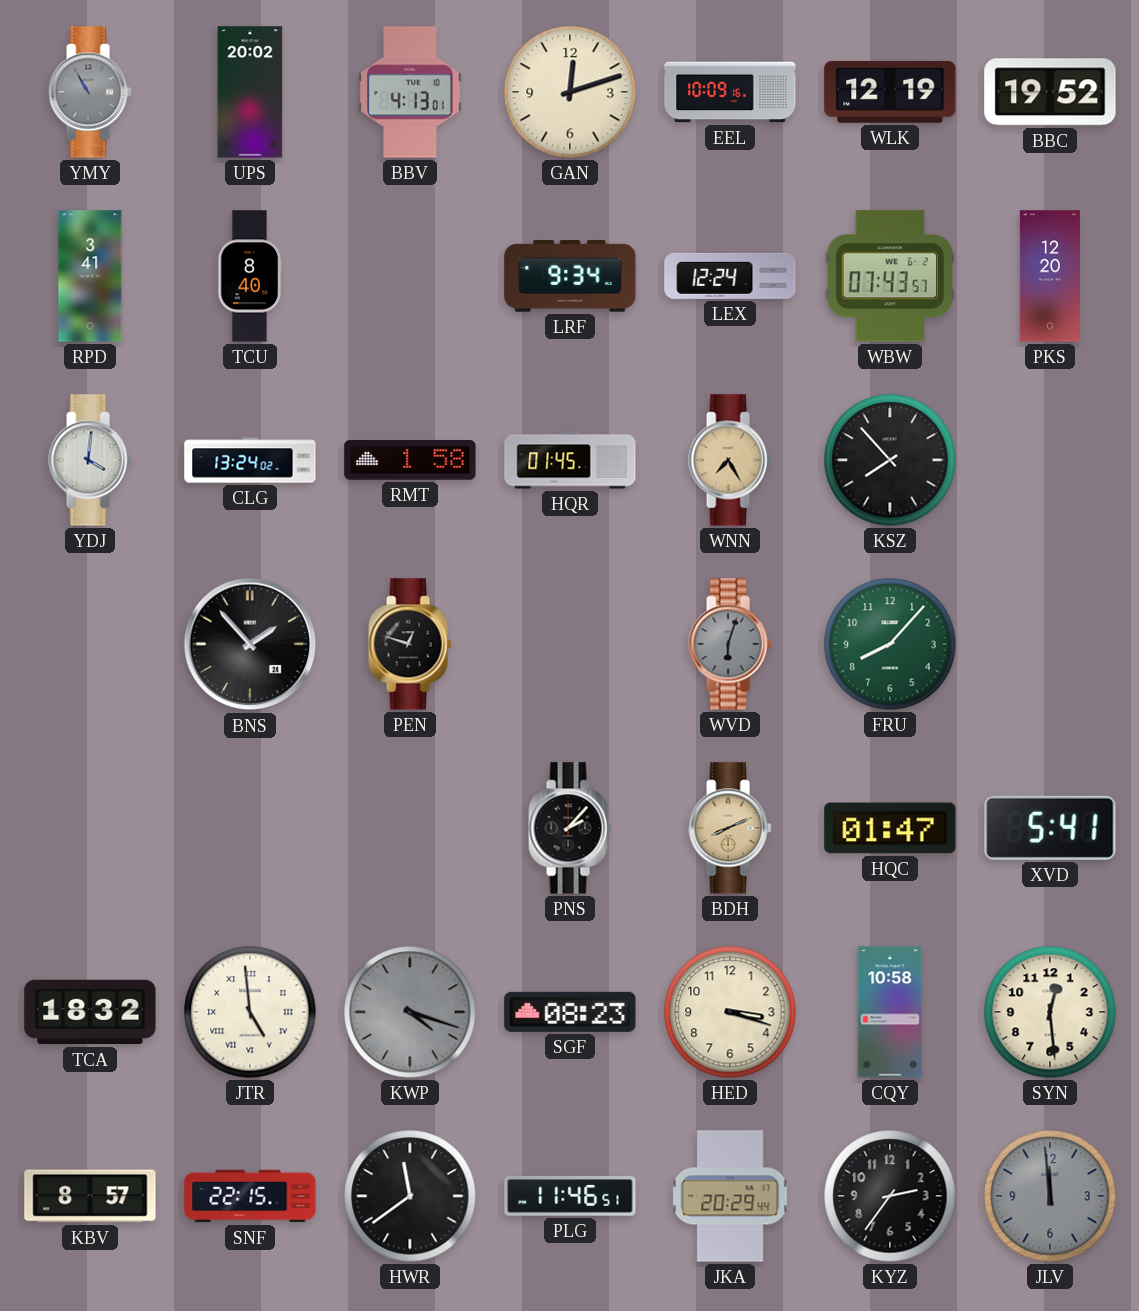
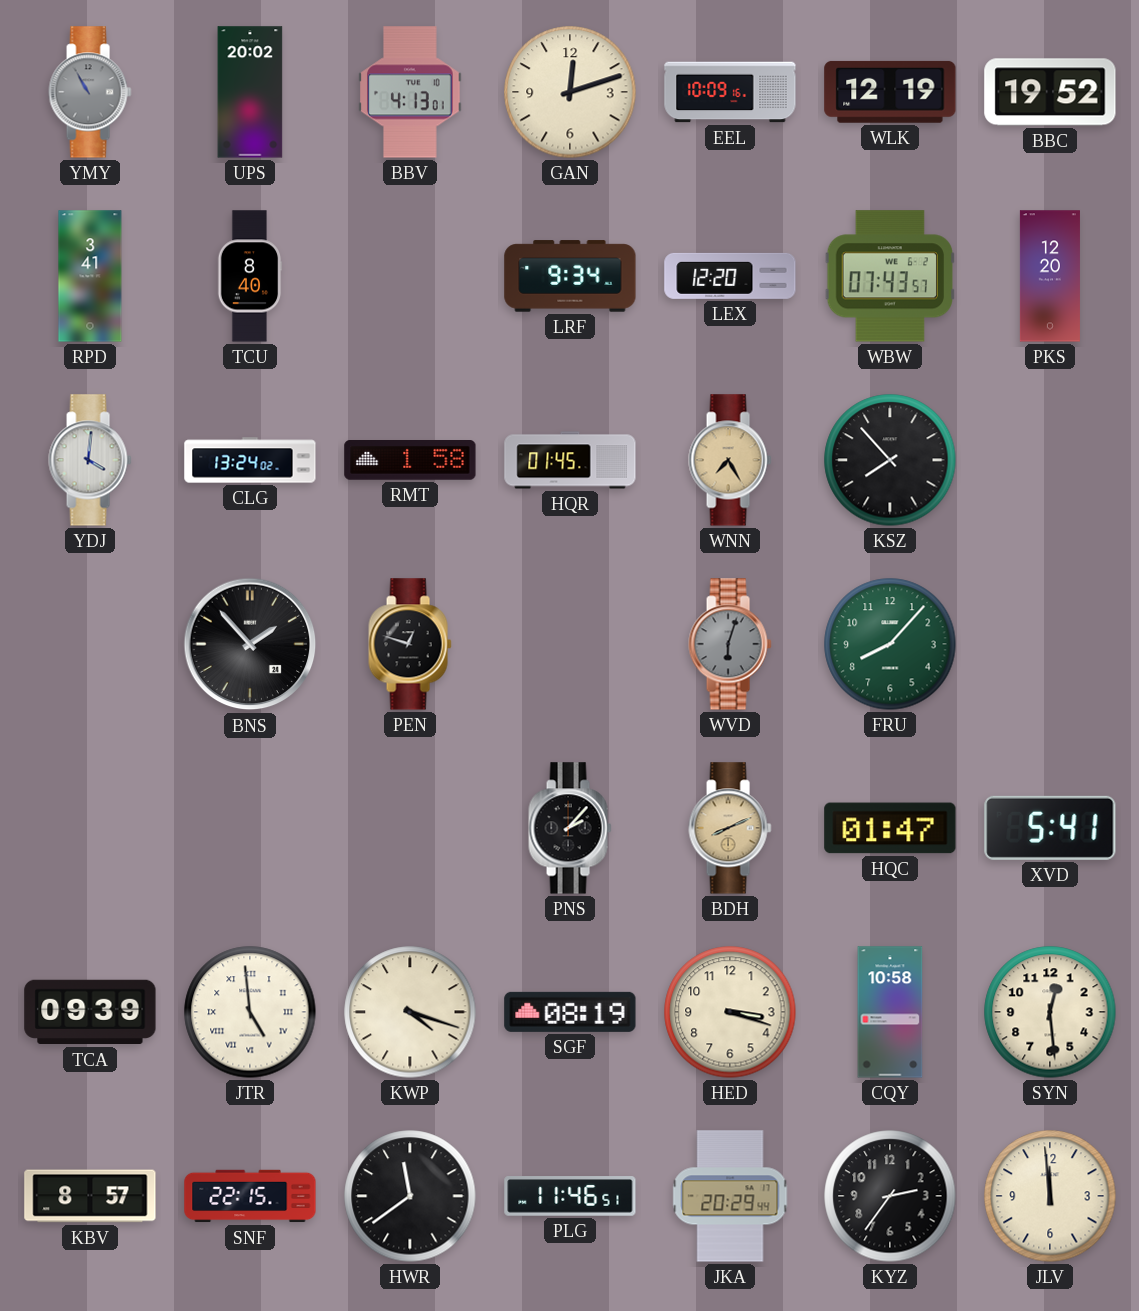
LEX: 12:24 -> 12:20
TCA: 18:32 -> 09:39
KWP dial: grey -> cream
SGF: 08:23 -> 08:19
JLV dial: grey -> cream
